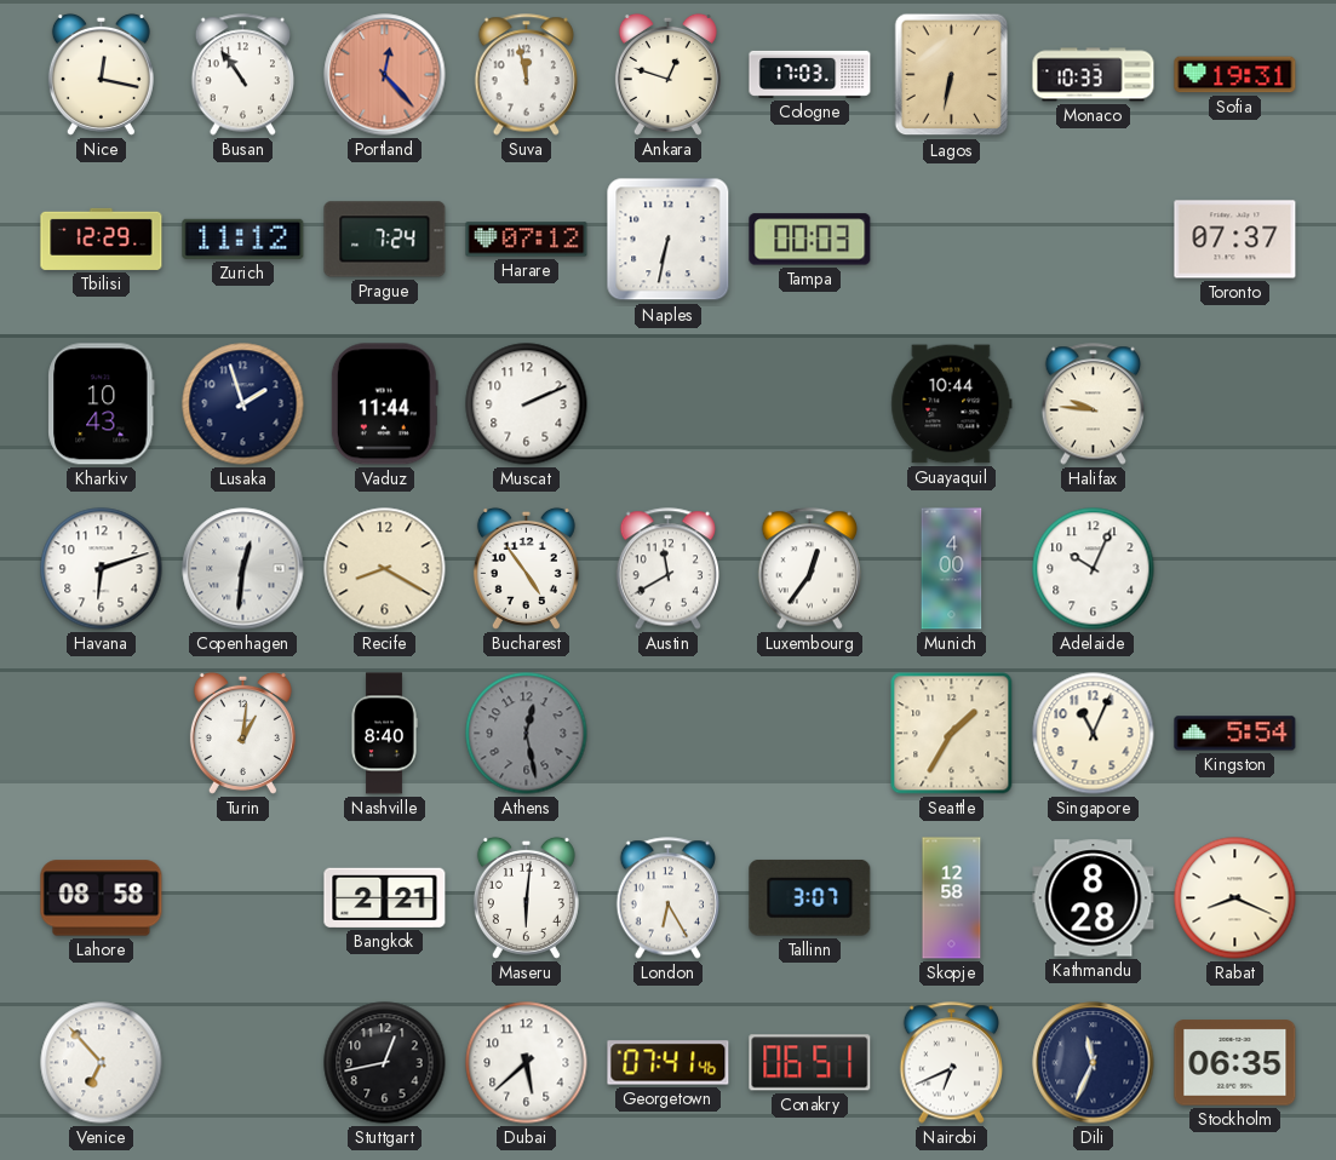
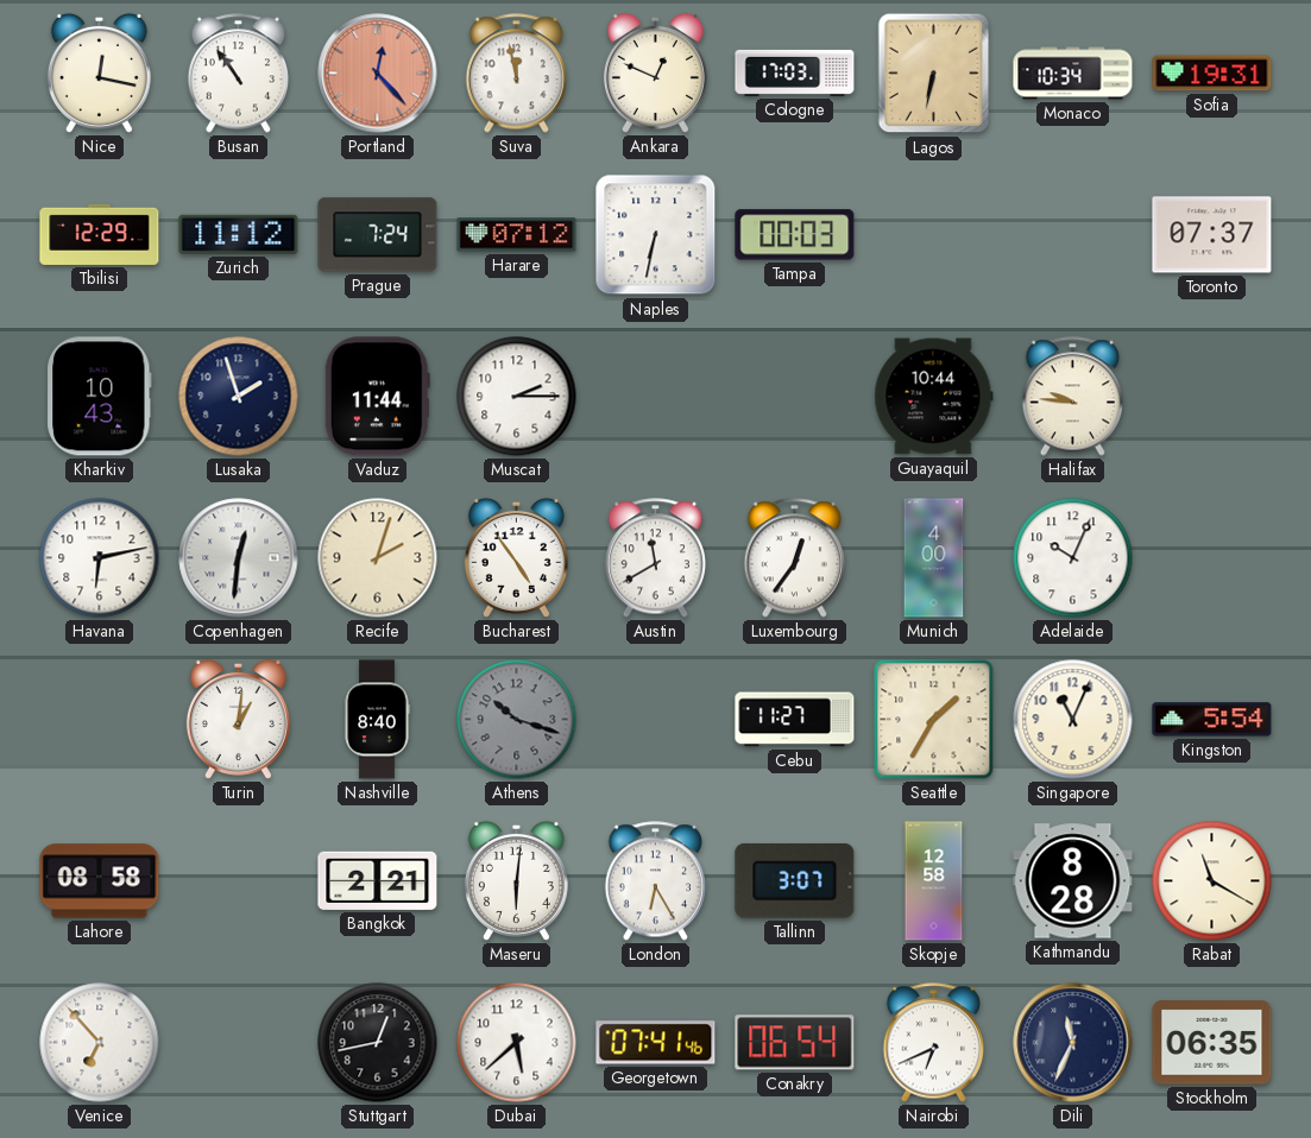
Ankara: 12:48 -> 12:49
Monaco: 10:33 -> 10:34
Muscat: 2:11 -> 2:15
Havana: 6:12 -> 6:13
Recife: 8:20 -> 2:03
Athens: 12:28 -> 10:18
Cebu: none -> 11:27
Rabat: 8:19 -> 11:20
Conakry: 06:51 -> 06:54
